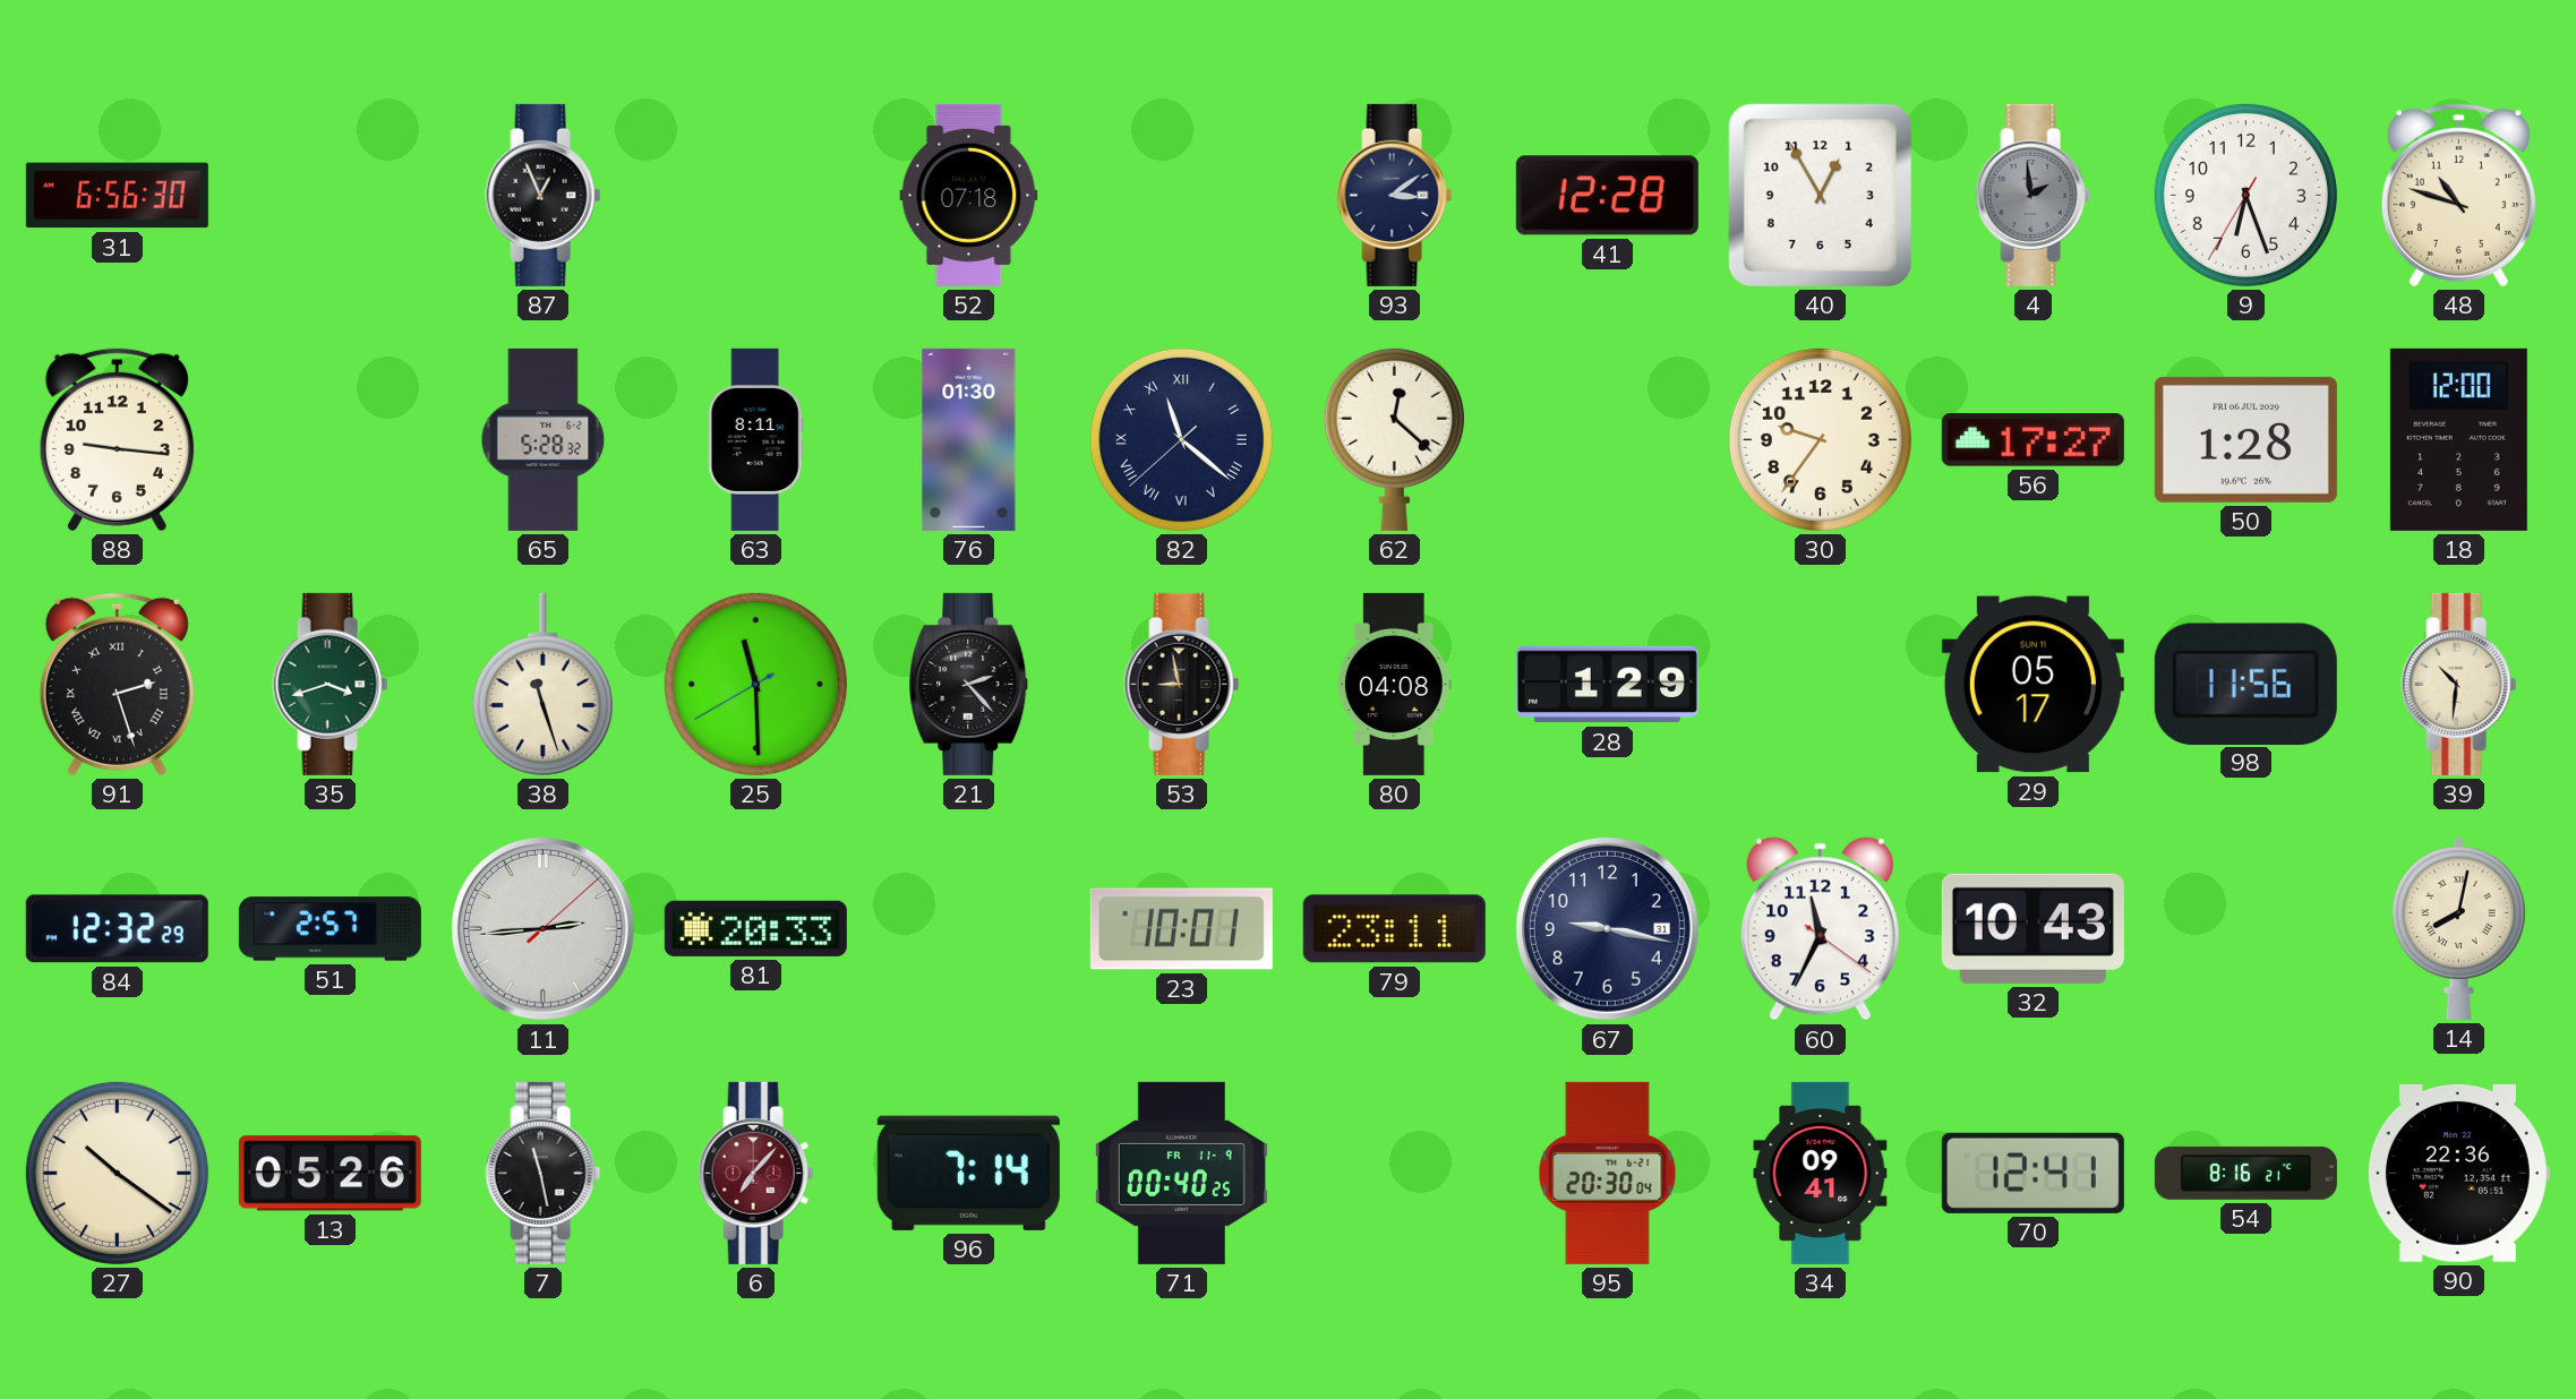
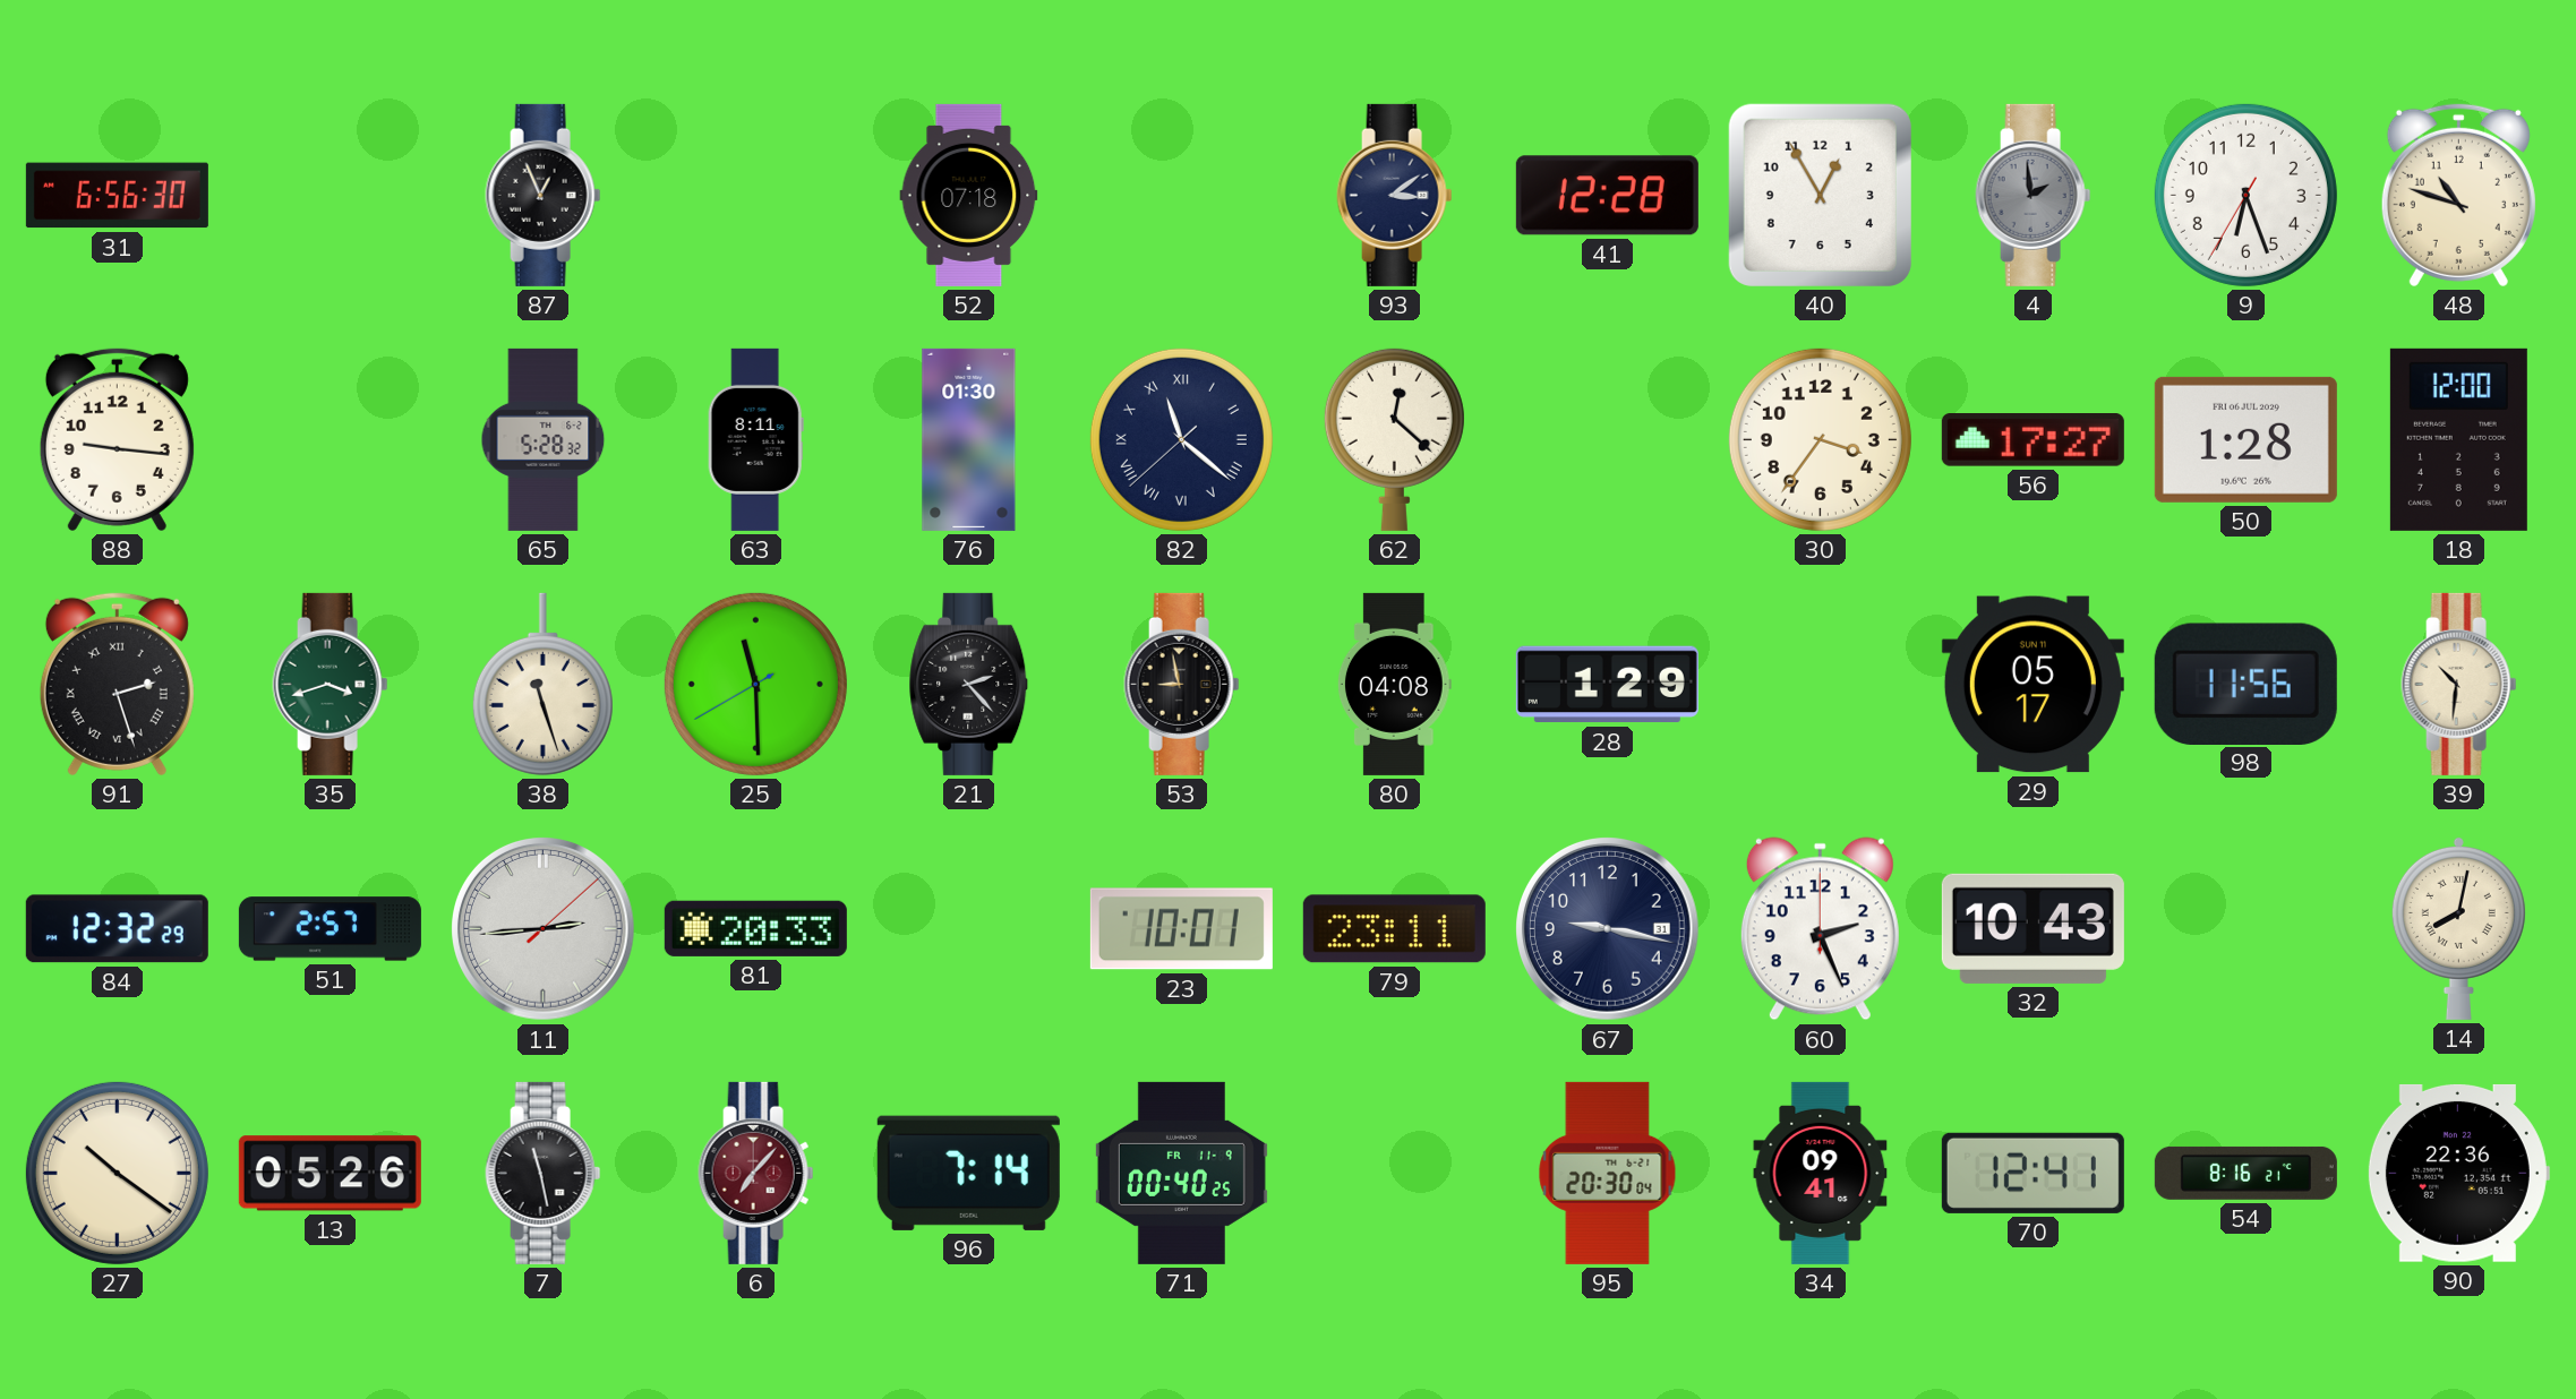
30: 9:36 -> 3:36
60: 11:34 -> 2:26
